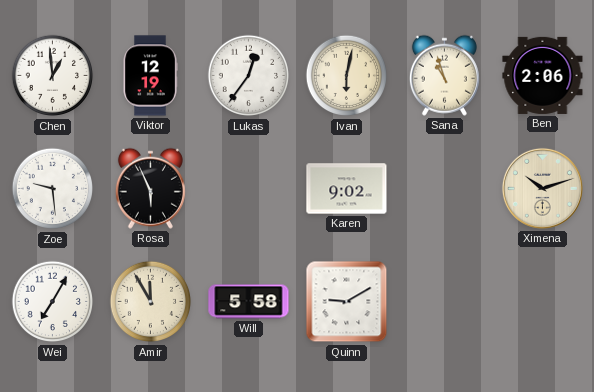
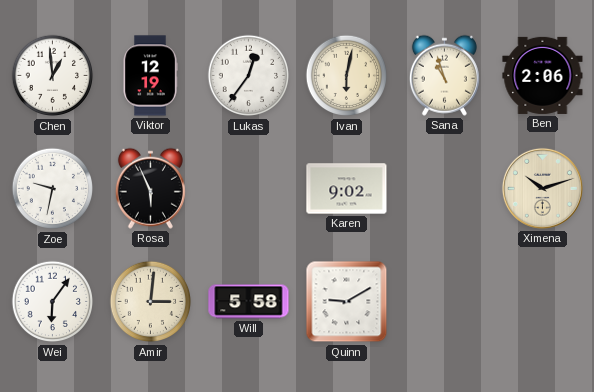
Zoe: 9:29 -> 9:32
Wei: 7:05 -> 6:06
Amir: 11:55 -> 3:01
